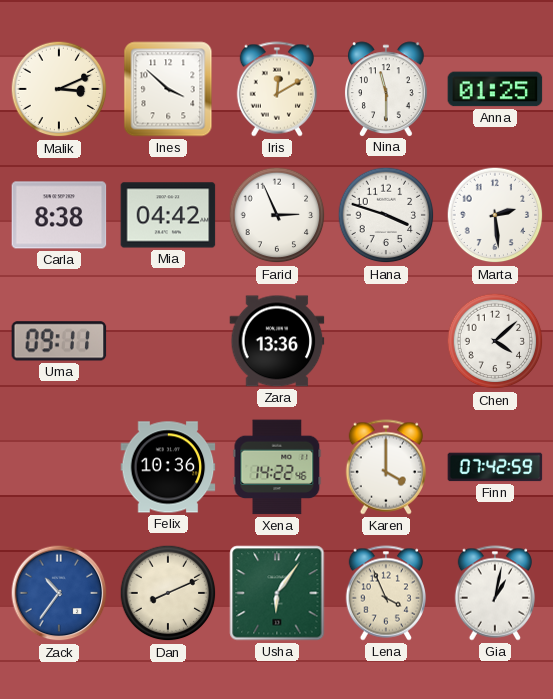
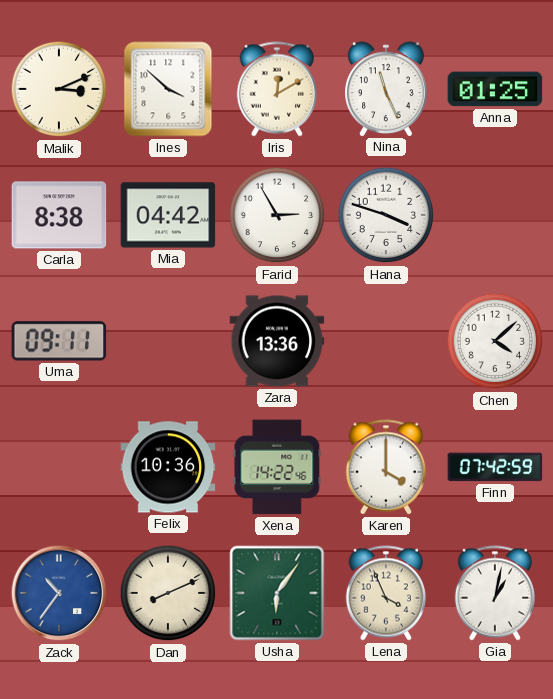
Nina: 11:30 -> 11:26
Farid: 2:56 -> 2:55
Marta: 2:29 -> none
